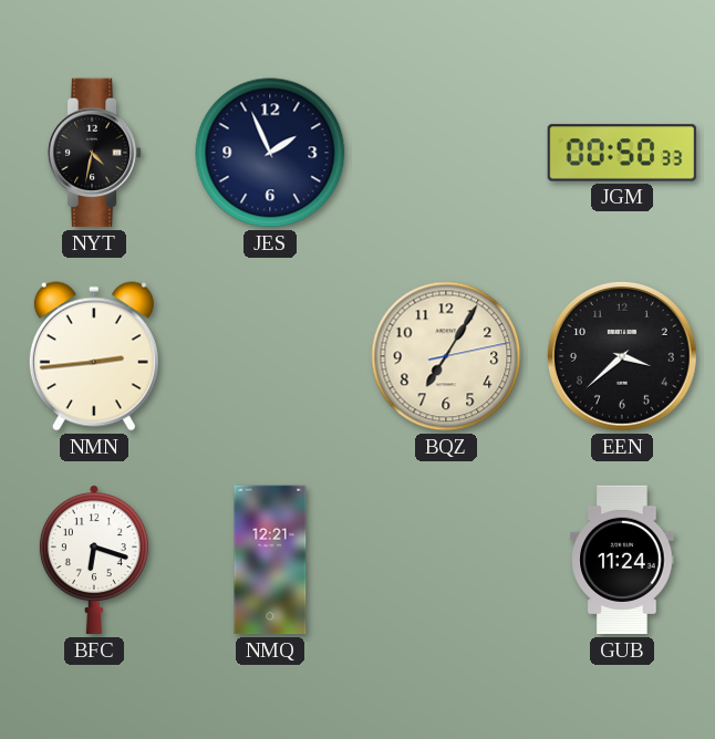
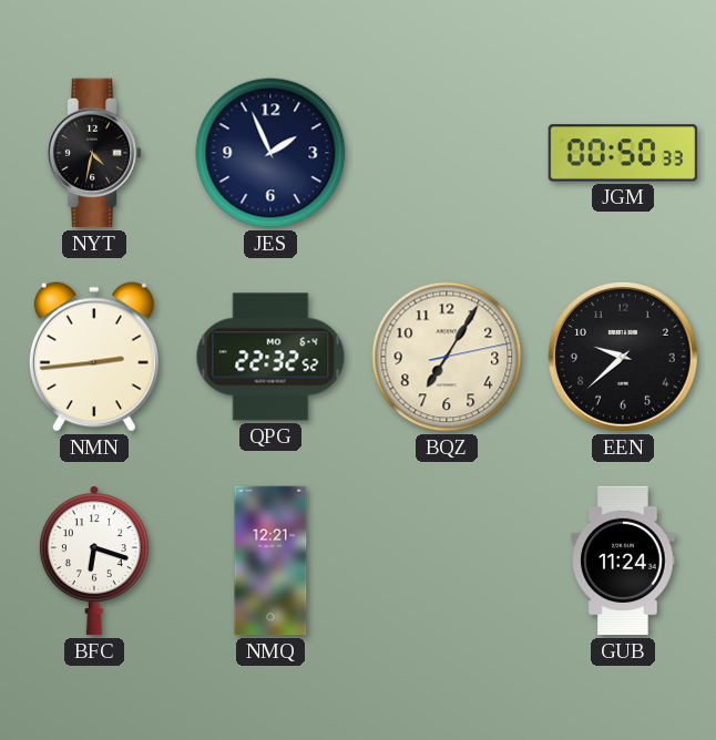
QPG: none -> 22:32
EEN: 3:38 -> 9:38
